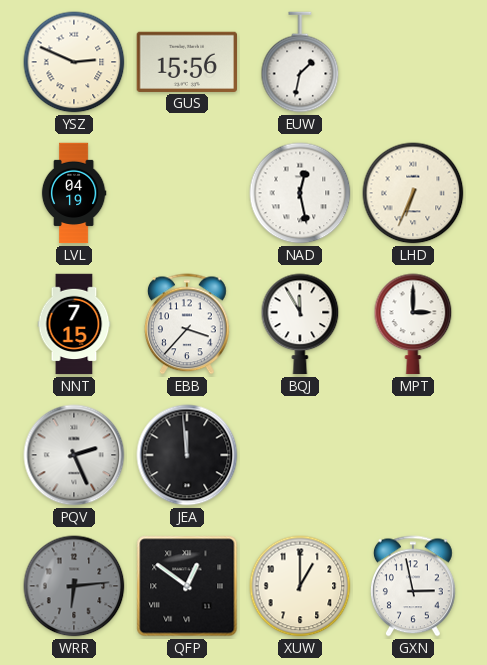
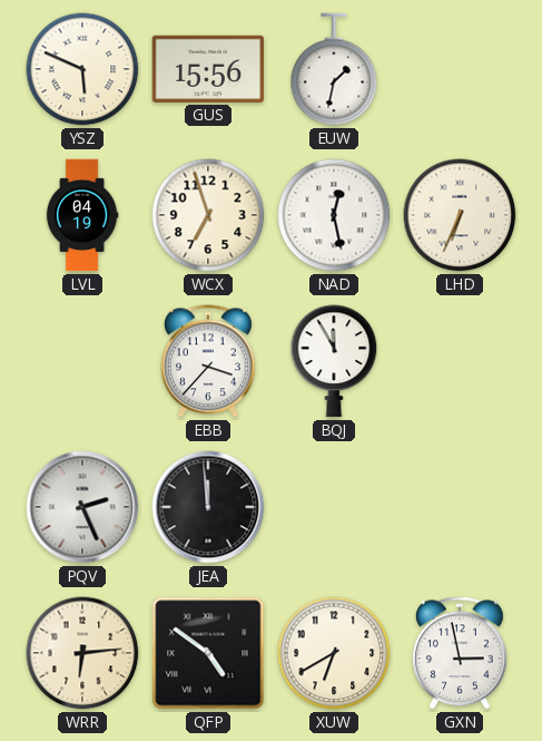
YSZ: 2:49 -> 5:49
WCX: none -> 6:57
NNT: 7:15 -> none
MPT: 3:00 -> none
WRR dial: grey -> cream
QFP: 12:51 -> 4:51
XUW: 1:00 -> 6:40
